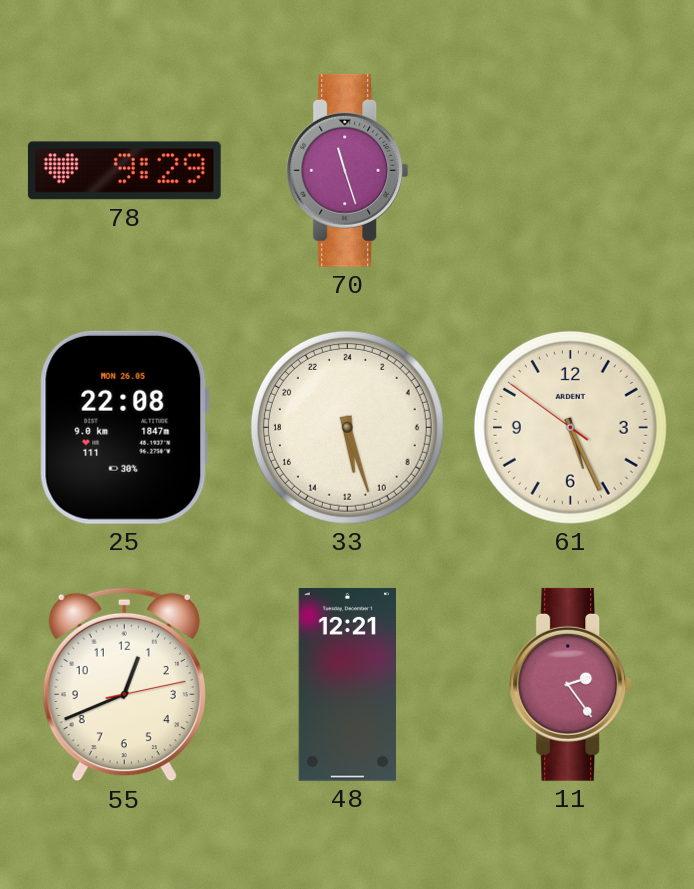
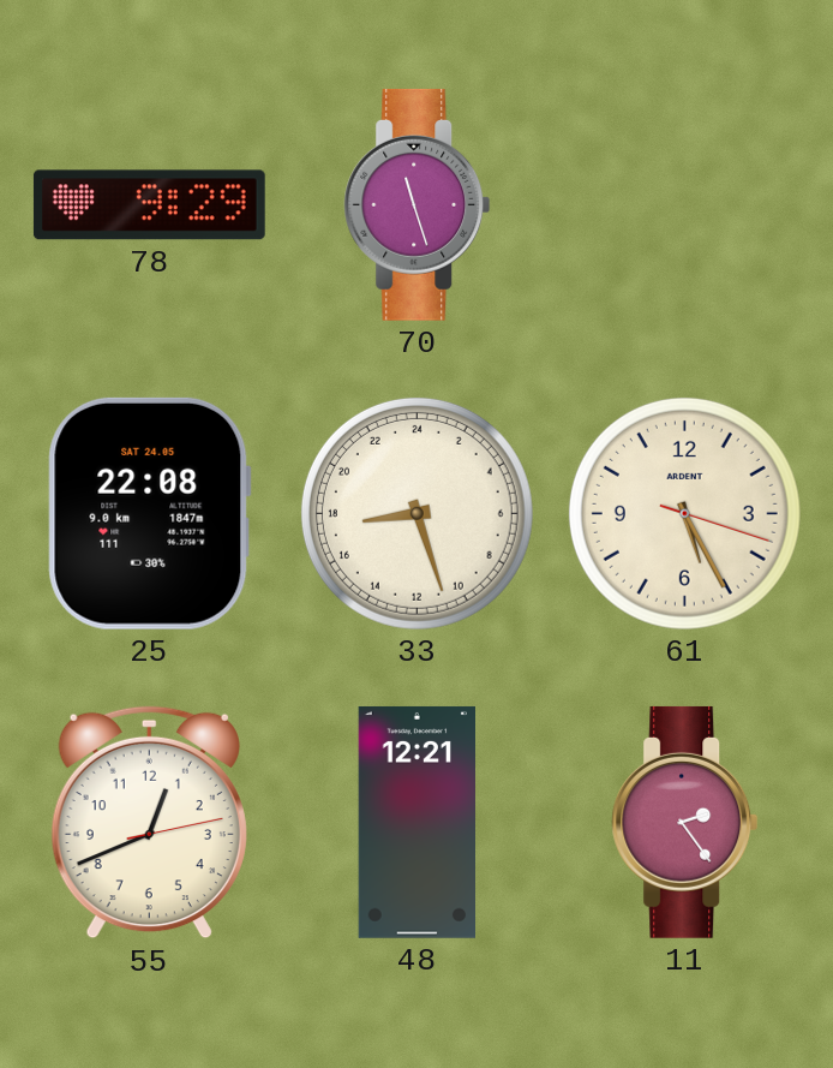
25 date: MON 26.05 -> SAT 24.05
33: 11:27 -> 17:27
61: 5:25:51 -> 5:25:18
